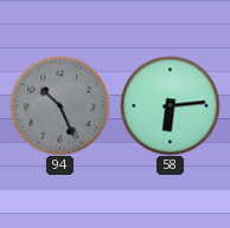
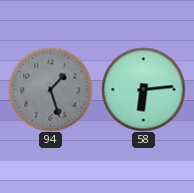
94: 10:26 -> 1:27
